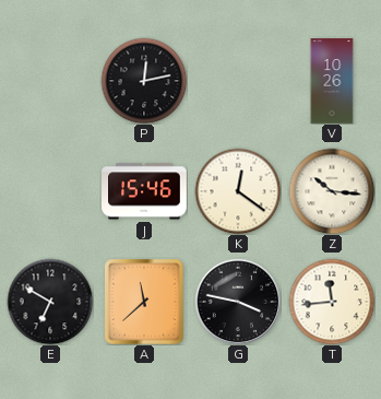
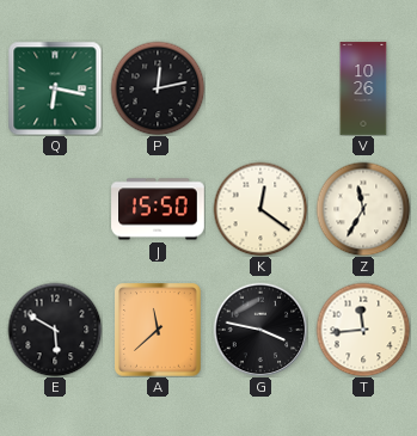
Q: none -> 6:17
J: 15:46 -> 15:50
Z: 10:16 -> 11:35
E: 6:50 -> 5:50
